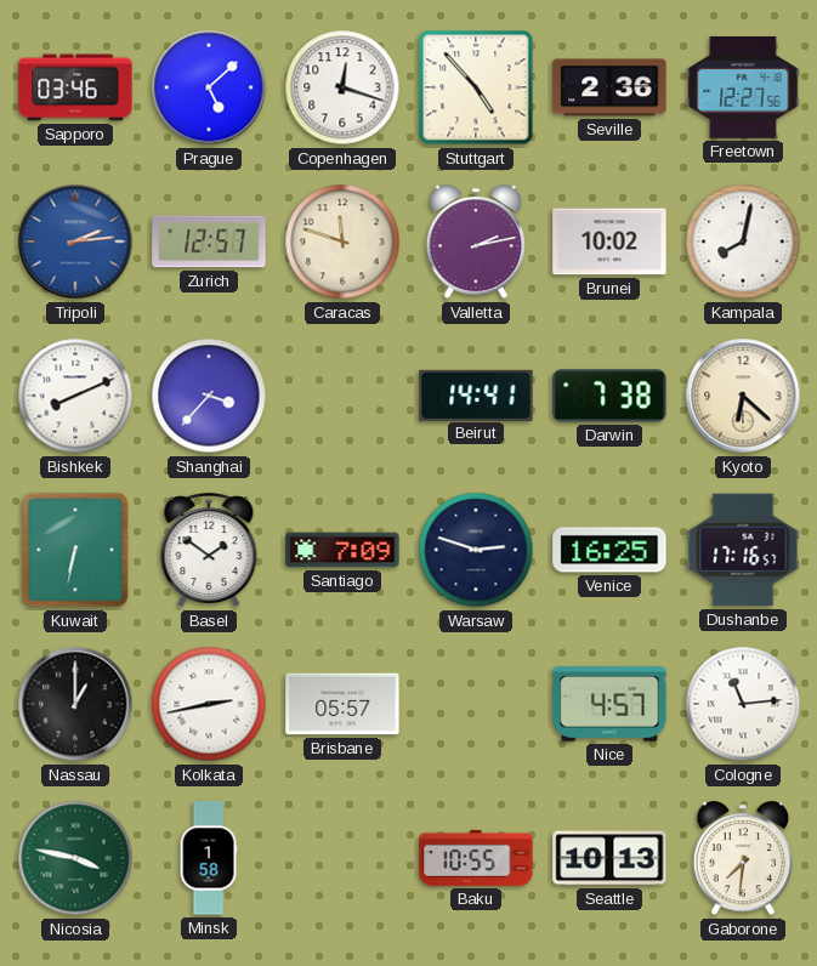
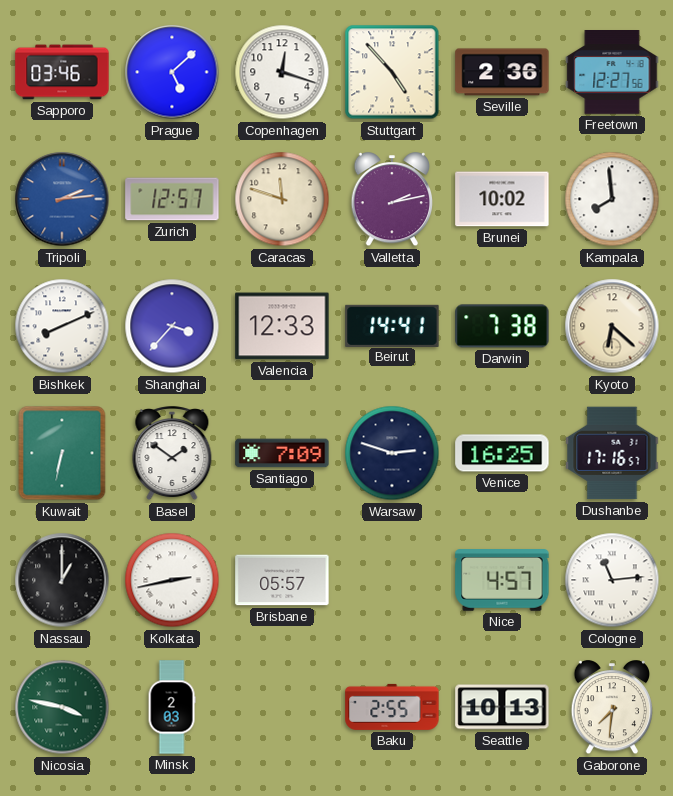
Kampala: 8:02 -> 7:59
Valencia: none -> 12:33
Minsk: 1:58 -> 2:03
Baku: 10:55 -> 2:55
